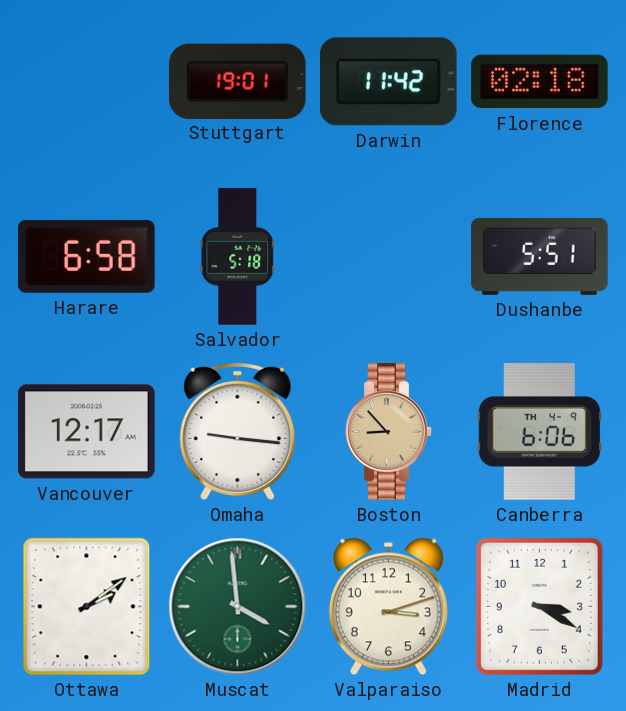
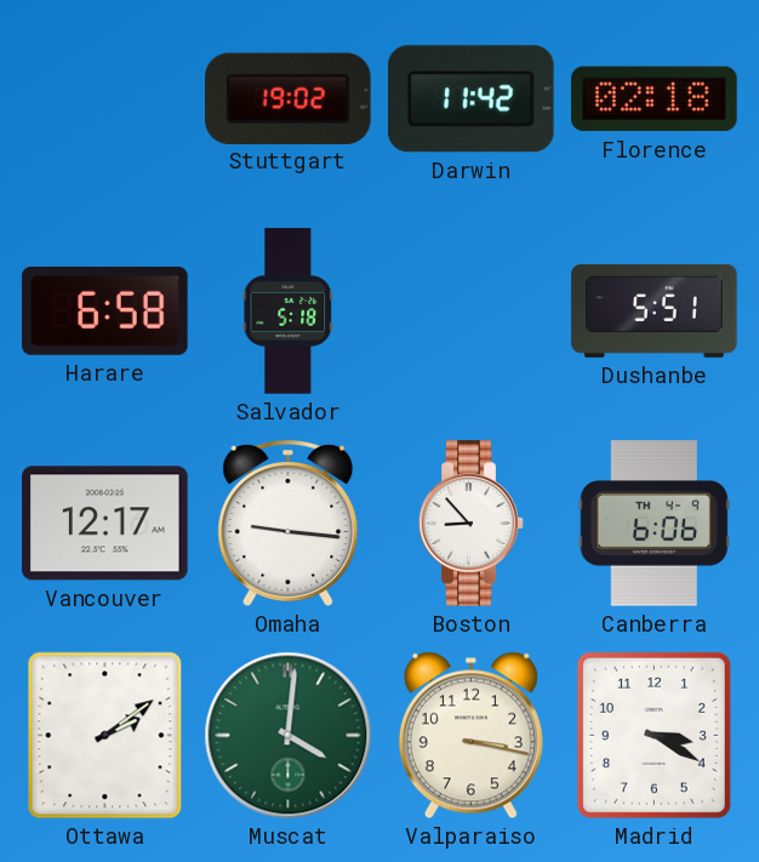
Stuttgart: 19:01 -> 19:02
Boston dial: champagne -> white
Muscat: 3:59 -> 4:01
Valparaiso: 3:12 -> 3:17
